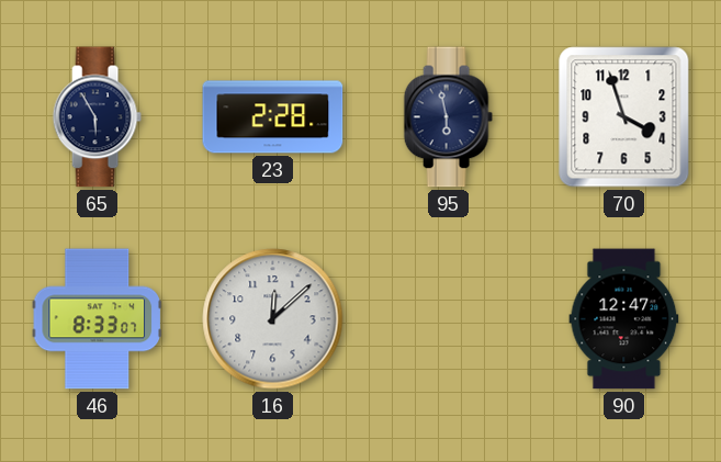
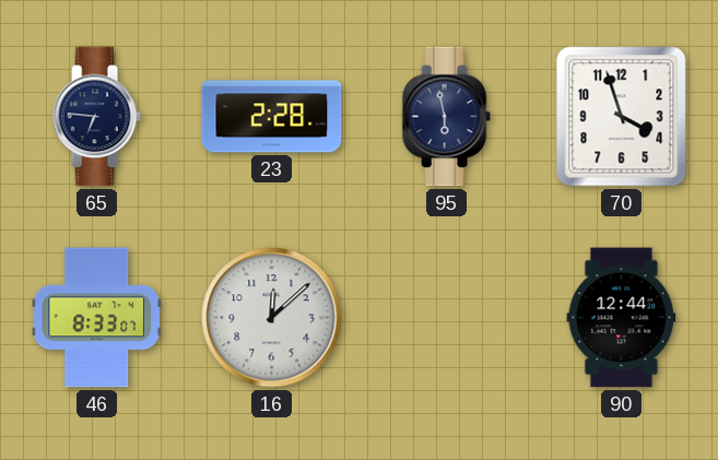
65: 5:55 -> 6:46
90: 12:47 -> 12:44
